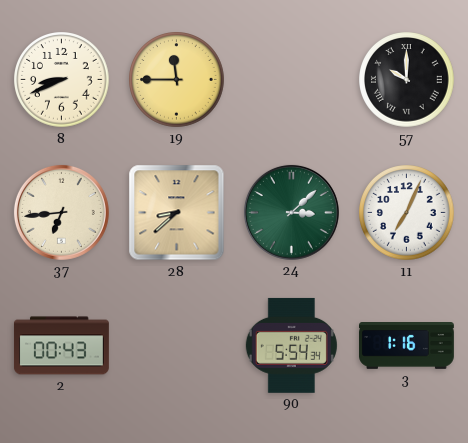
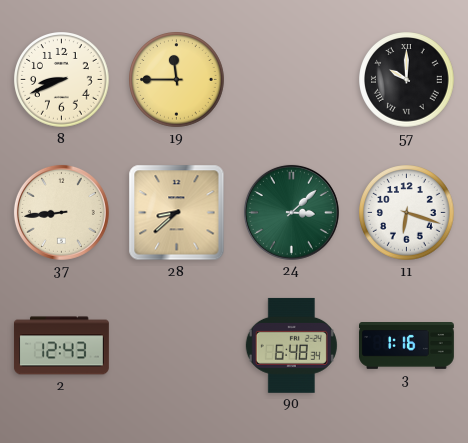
37: 6:44 -> 8:44
11: 7:04 -> 6:18
2: 00:43 -> 12:43
90: 5:54 -> 6:48
